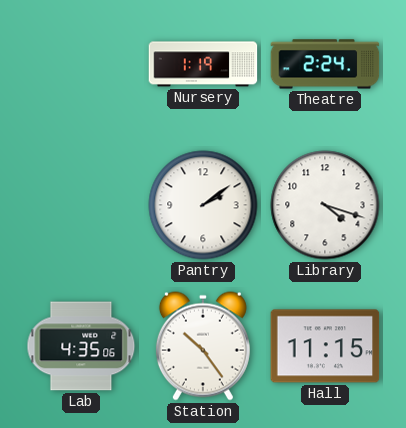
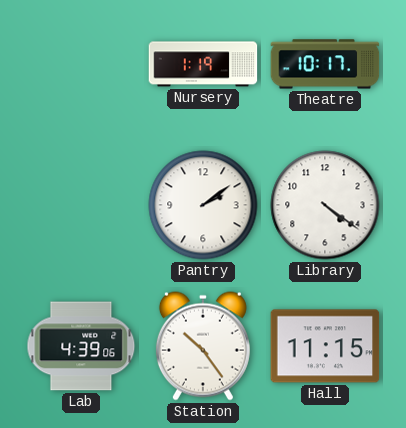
Theatre: 2:24 -> 10:17
Library: 4:18 -> 4:21
Lab: 4:35 -> 4:39
